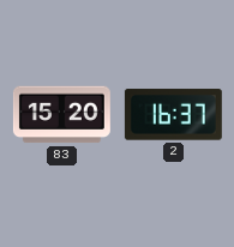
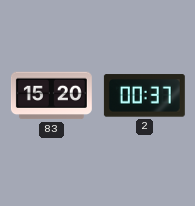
2: 16:37 -> 00:37
